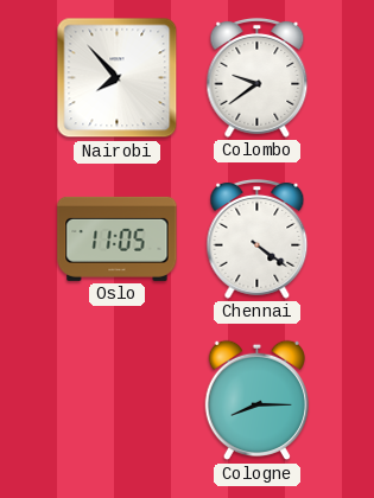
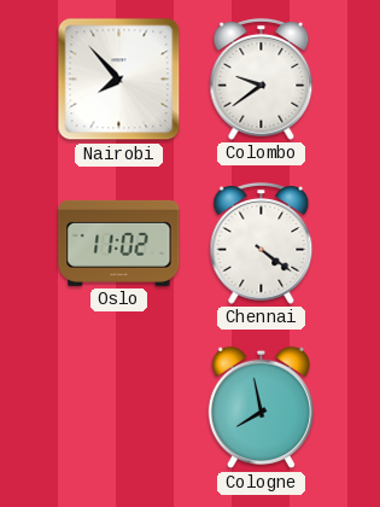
Oslo: 11:05 -> 11:02
Cologne: 8:15 -> 7:58
